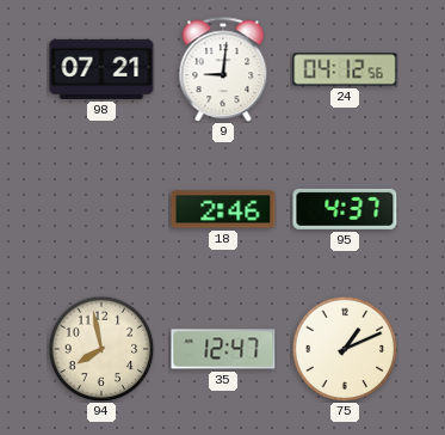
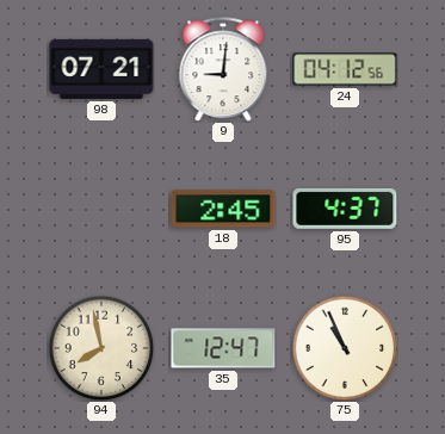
18: 2:46 -> 2:45
75: 1:11 -> 10:56
